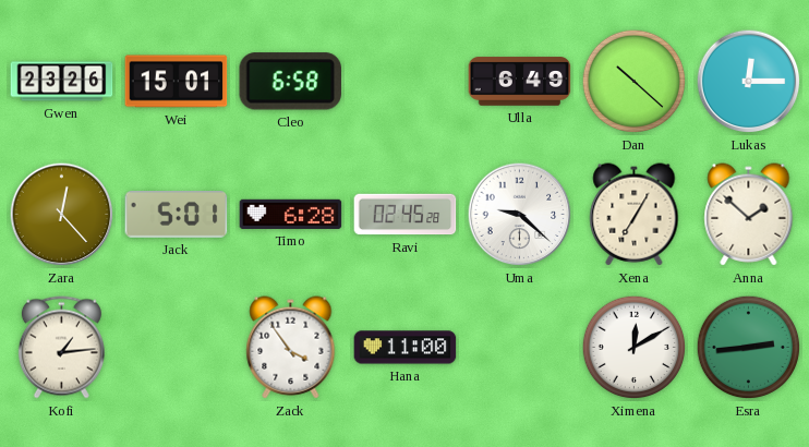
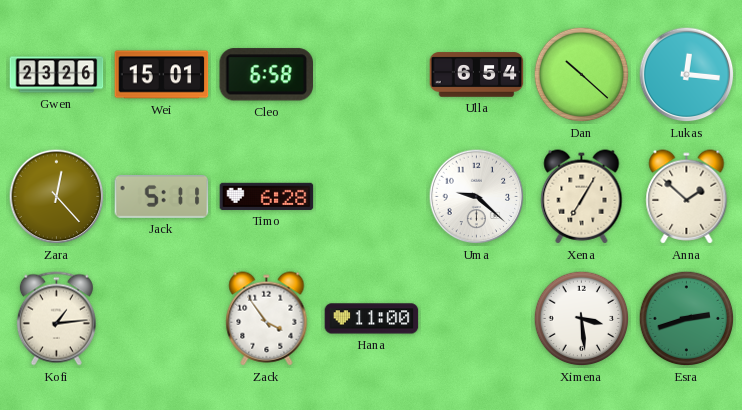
Ulla: 6:49 -> 6:54
Lukas: 12:15 -> 12:16
Jack: 5:01 -> 5:11
Ravi: 02:45 -> none
Ximena: 12:10 -> 3:29
Esra: 2:44 -> 2:42
